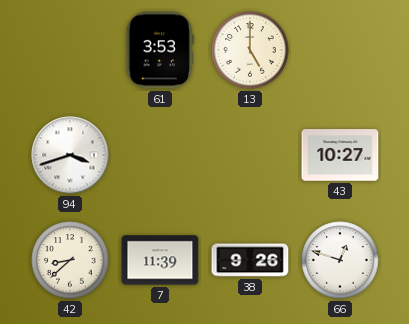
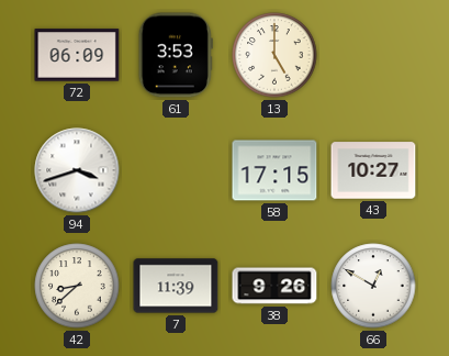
72: none -> 06:09
58: none -> 17:15
66: 12:48 -> 12:50
